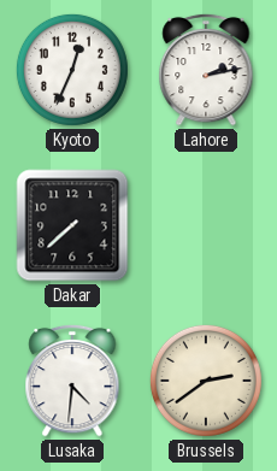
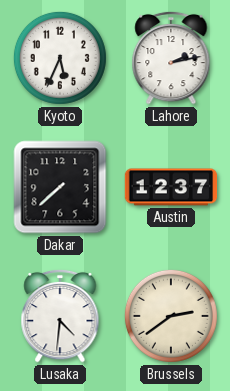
Kyoto: 12:34 -> 5:34
Austin: none -> 12:37
